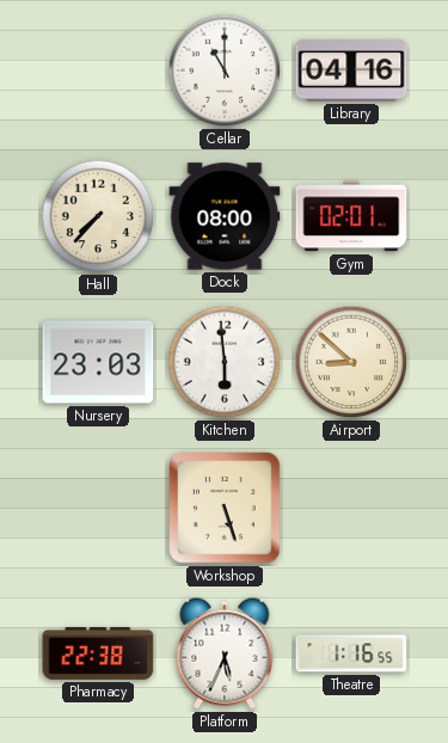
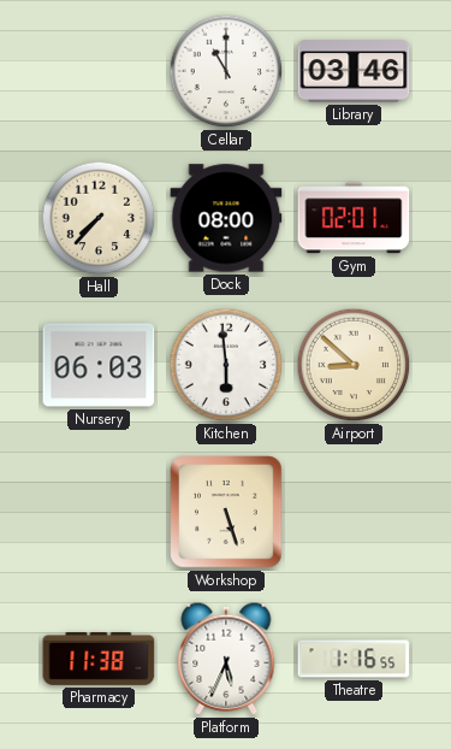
Library: 04:16 -> 03:46
Nursery: 23:03 -> 06:03
Pharmacy: 22:38 -> 11:38
